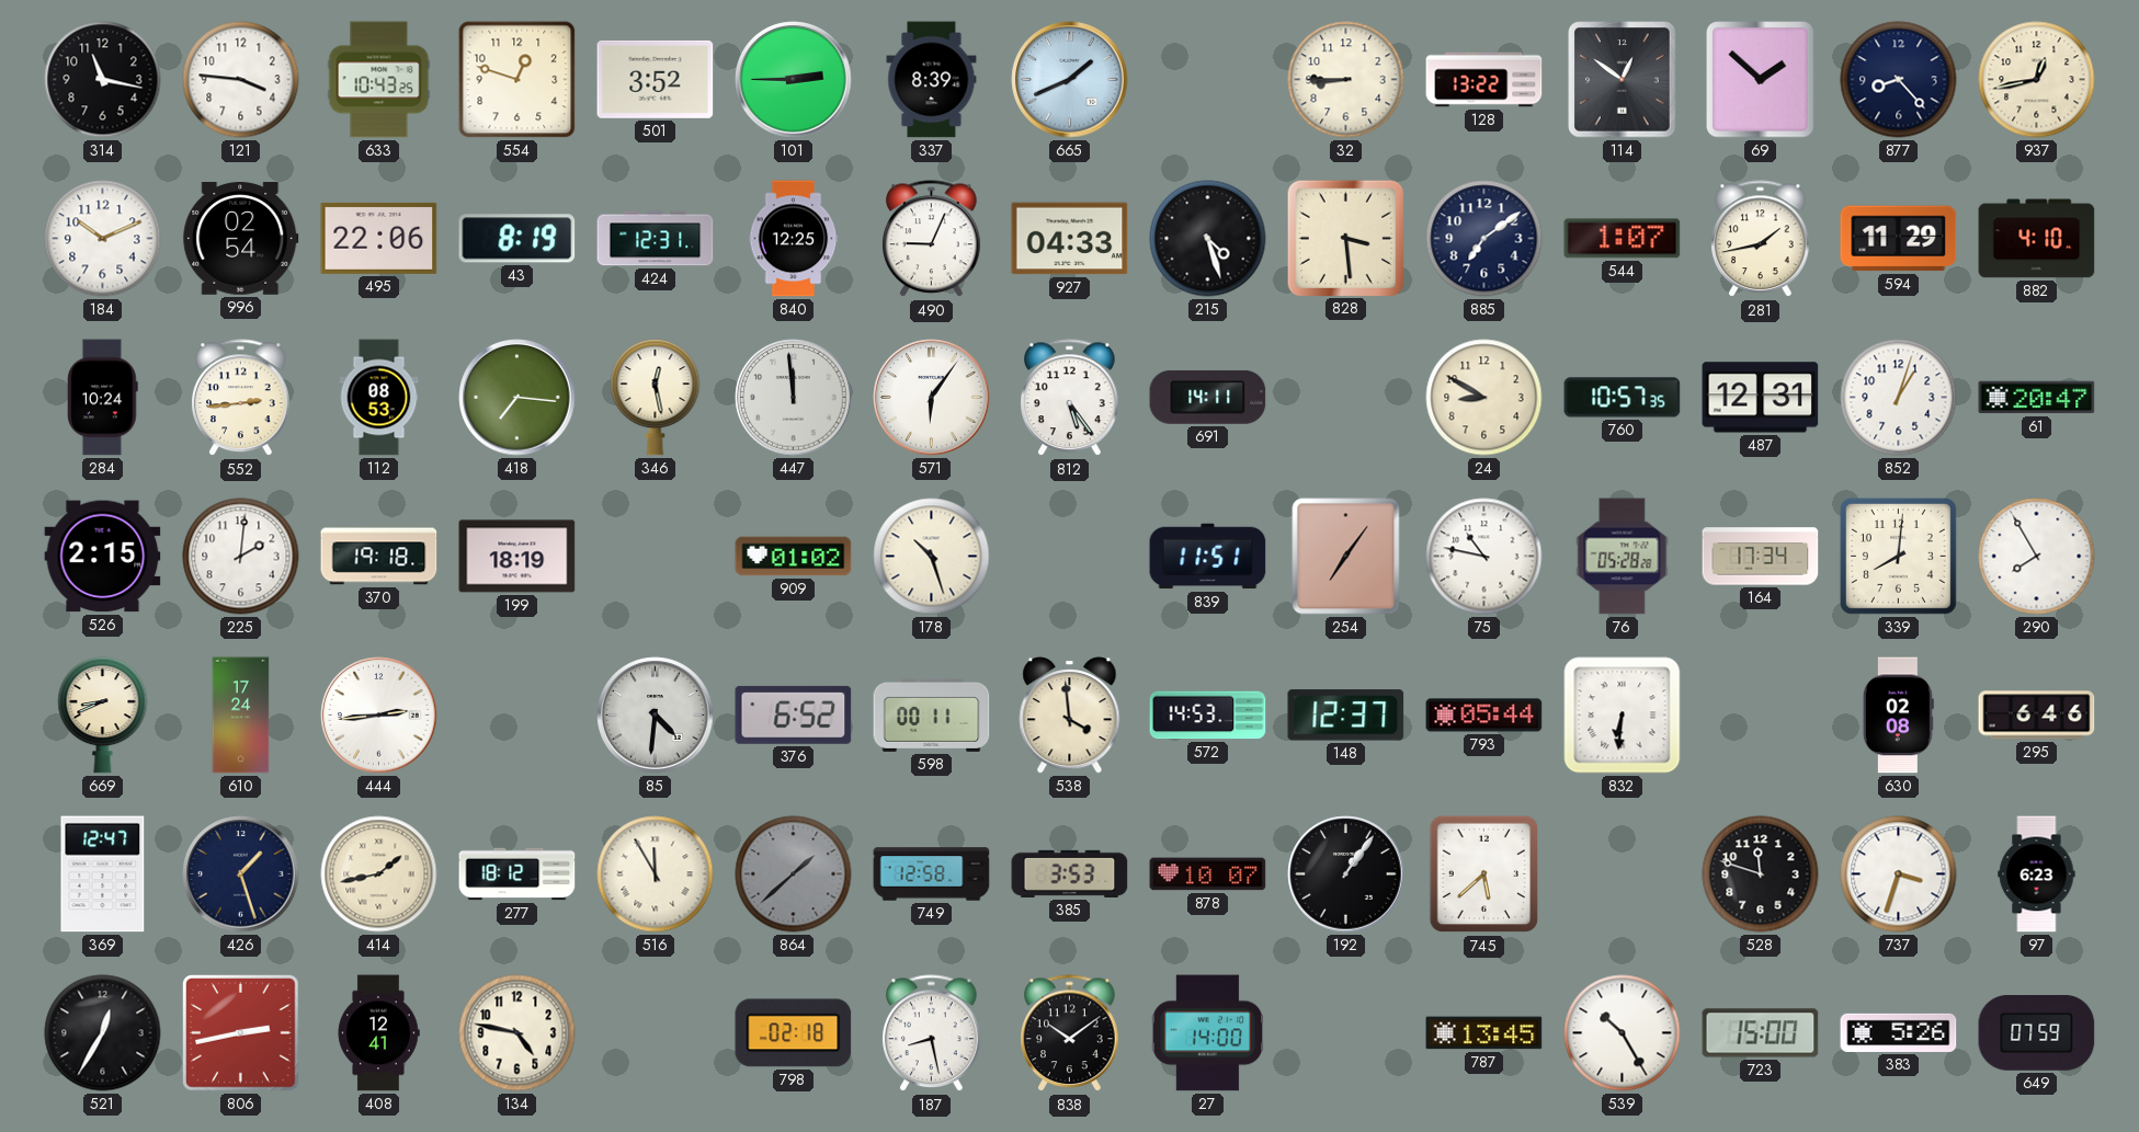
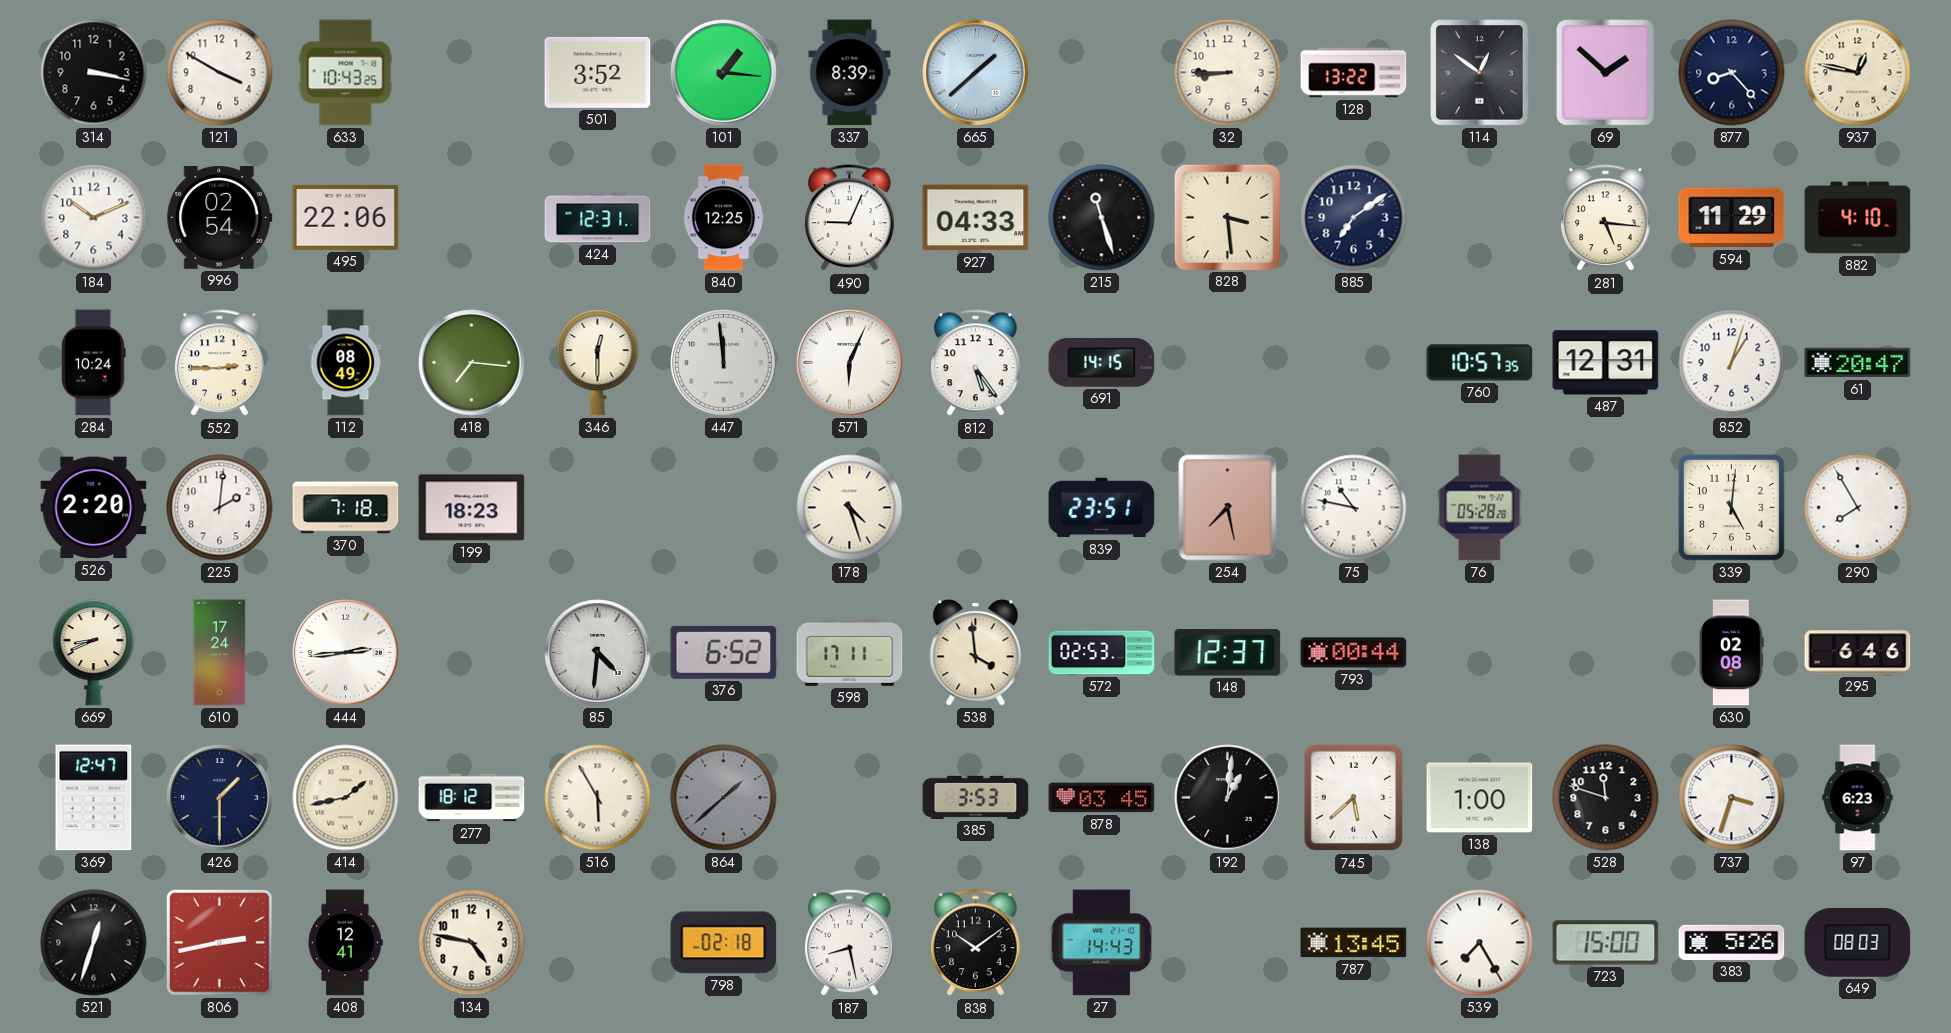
314: 11:17 -> 3:17
121: 3:46 -> 3:50
554: 12:48 -> none
101: 2:45 -> 1:16
665: 1:41 -> 1:38
937: 12:43 -> 12:47
43: 8:19 -> none
215: 4:27 -> 11:27
544: 1:07 -> none
281: 1:43 -> 5:16
552: 2:44 -> 2:45
112: 08:53 -> 08:49
346: 12:28 -> 12:30
571: 6:06 -> 6:04
691: 14:11 -> 14:15
24: 8:50 -> none
526: 2:15 -> 2:20
370: 19:18 -> 7:18
199: 18:19 -> 18:23
909: 01:02 -> none
178: 10:27 -> 4:27
839: 11:51 -> 23:51
254: 7:06 -> 7:28
164: 17:34 -> none
339: 8:01 -> 5:01
598: 00:11 -> 17:11
572: 14:53 -> 02:53
793: 05:44 -> 00:44
832: 6:31 -> none
426: 1:27 -> 1:30
516: 11:55 -> 5:55
749: 12:58 -> none
878: 10:07 -> 03:45
192: 1:06 -> 1:01
138: none -> 1:00
521: 12:35 -> 12:33
27: 14:00 -> 14:43
539: 10:25 -> 7:25
649: 07:59 -> 08:03
